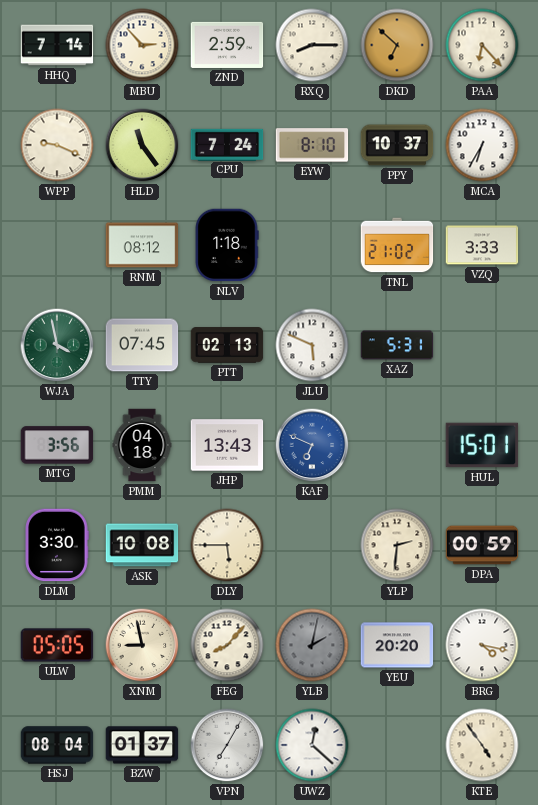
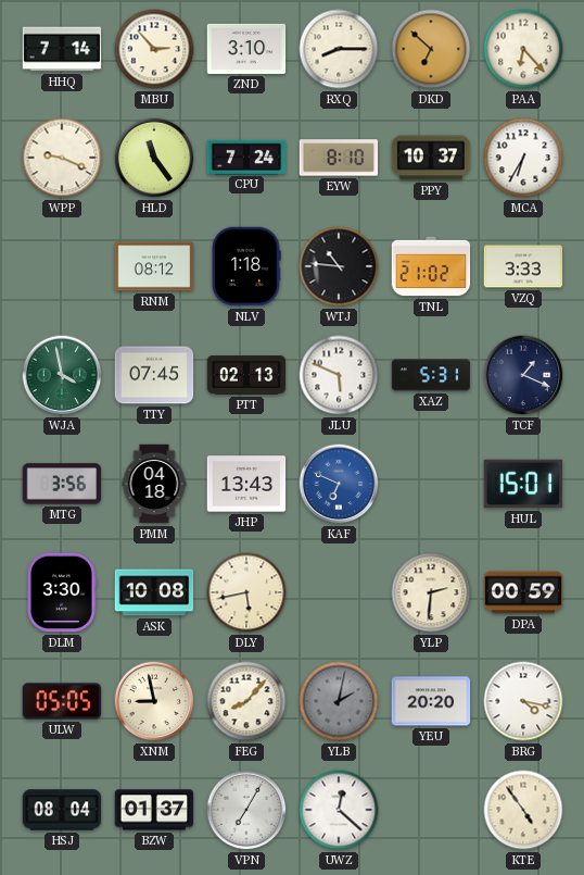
ZND: 2:59 -> 3:10
WTJ: none -> 10:46
TCF: none -> 1:19
DLY: 5:45 -> 5:43
